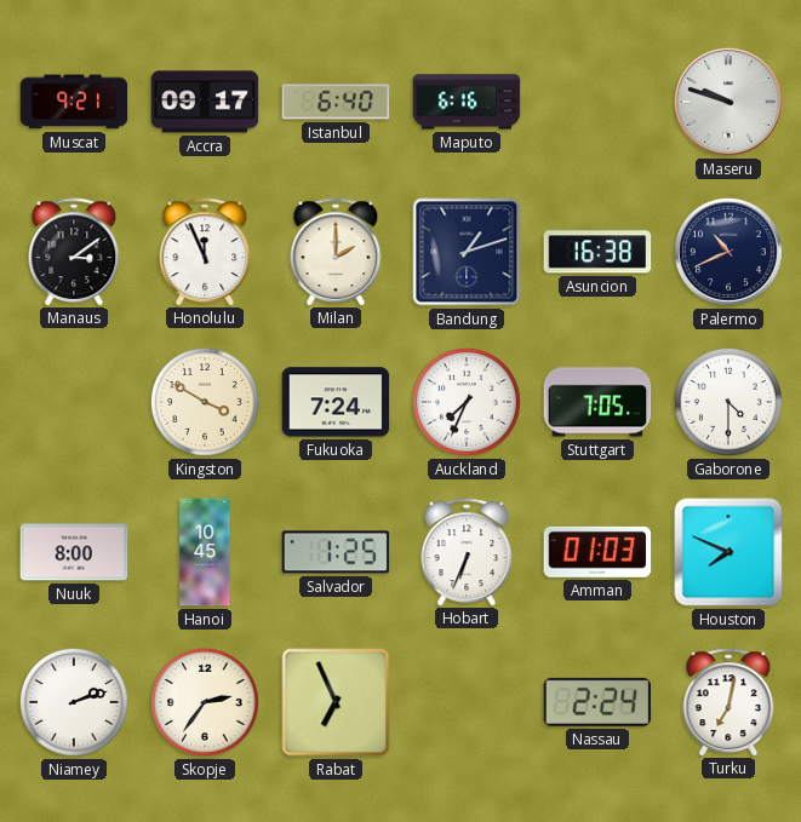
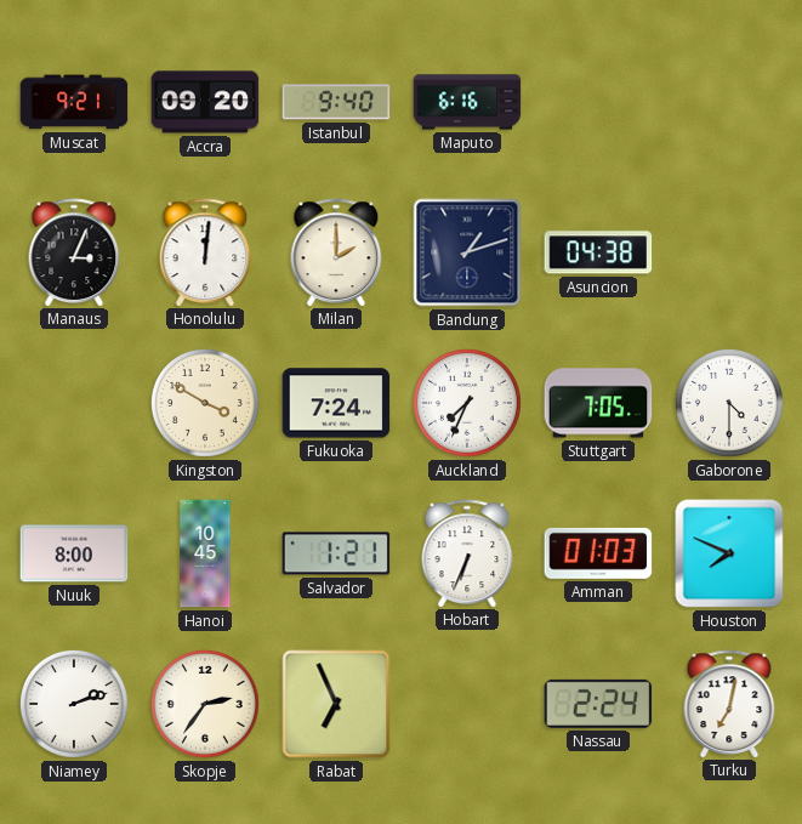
Accra: 09:17 -> 09:20
Istanbul: 6:40 -> 9:40
Maseru: 9:48 -> none
Manaus: 3:09 -> 3:04
Honolulu: 11:56 -> 12:01
Asuncion: 16:38 -> 04:38
Palermo: 10:41 -> none
Salvador: 1:25 -> 1:21
